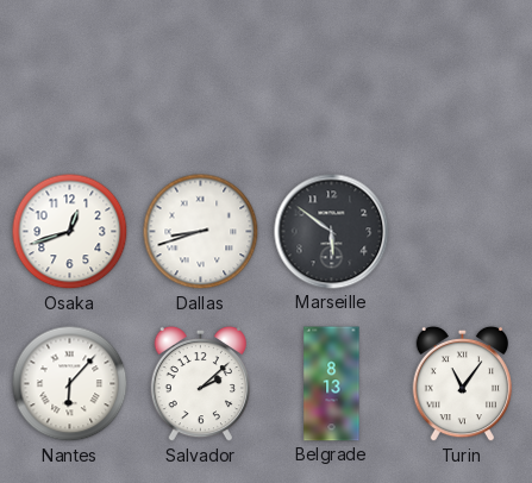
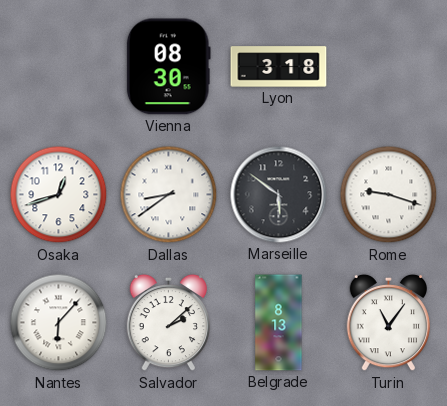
Vienna: none -> 08:30
Lyon: none -> 3:18
Dallas: 8:42 -> 8:39
Rome: none -> 9:18
